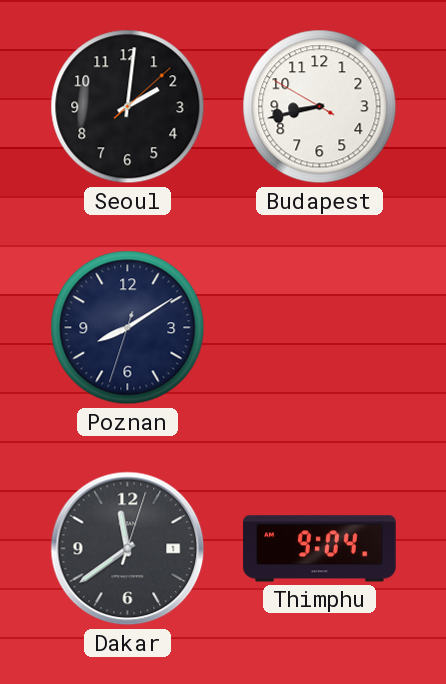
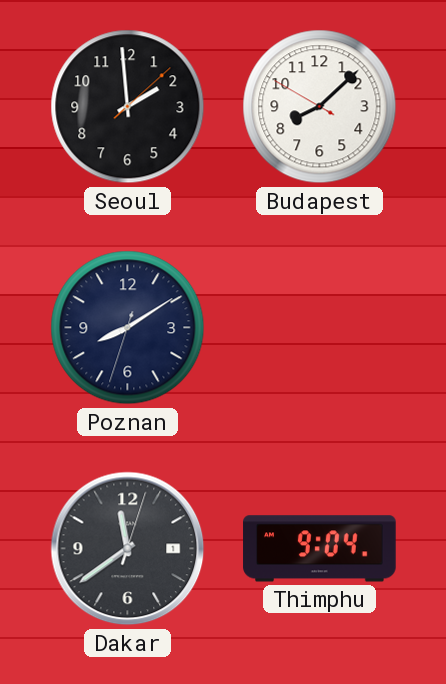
Seoul: 2:01 -> 1:59
Budapest: 8:42 -> 8:07
